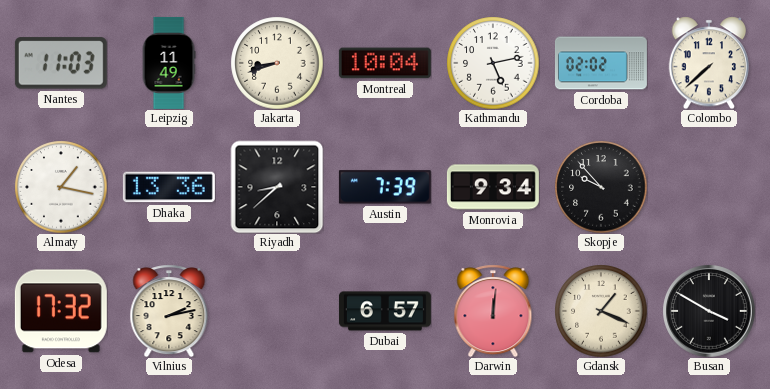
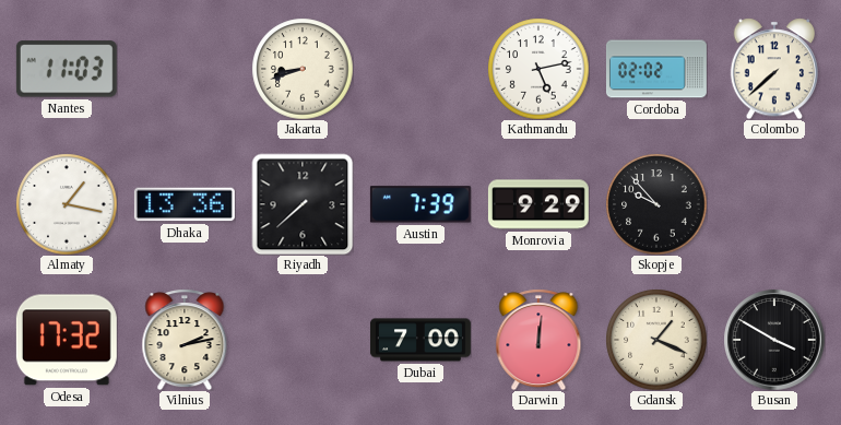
Leipzig: 11:49 -> none
Montreal: 10:04 -> none
Riyadh: 8:38 -> 7:38
Monrovia: 9:34 -> 9:29
Dubai: 6:57 -> 7:00
